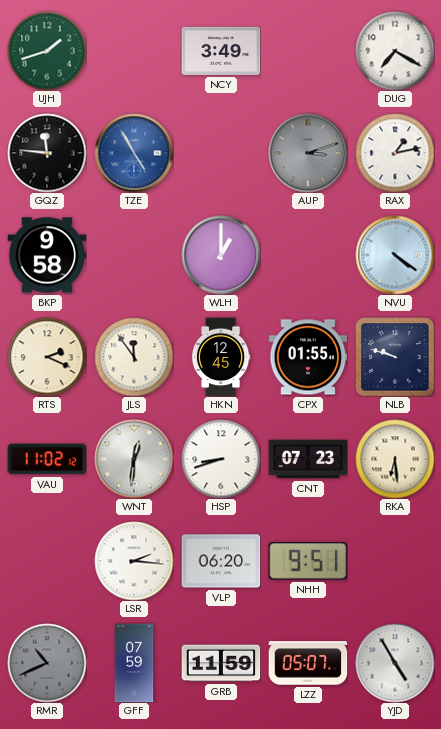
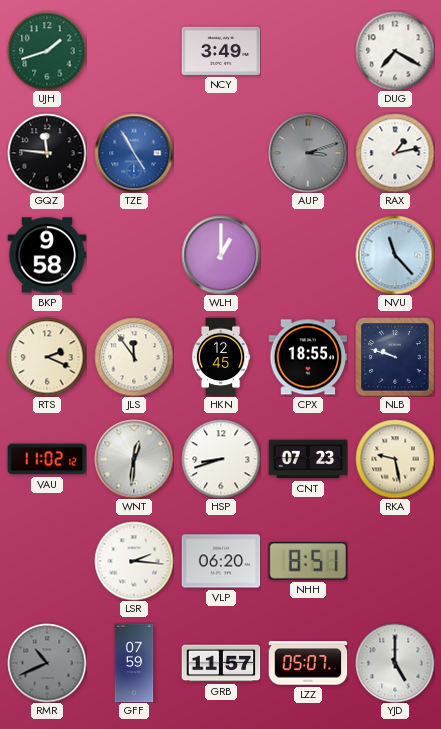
NVU: 4:21 -> 11:23
CPX: 01:55 -> 18:55
RKA: 6:29 -> 9:28
NHH: 9:51 -> 8:51
GRB: 11:59 -> 11:57
YJD: 4:55 -> 5:00
